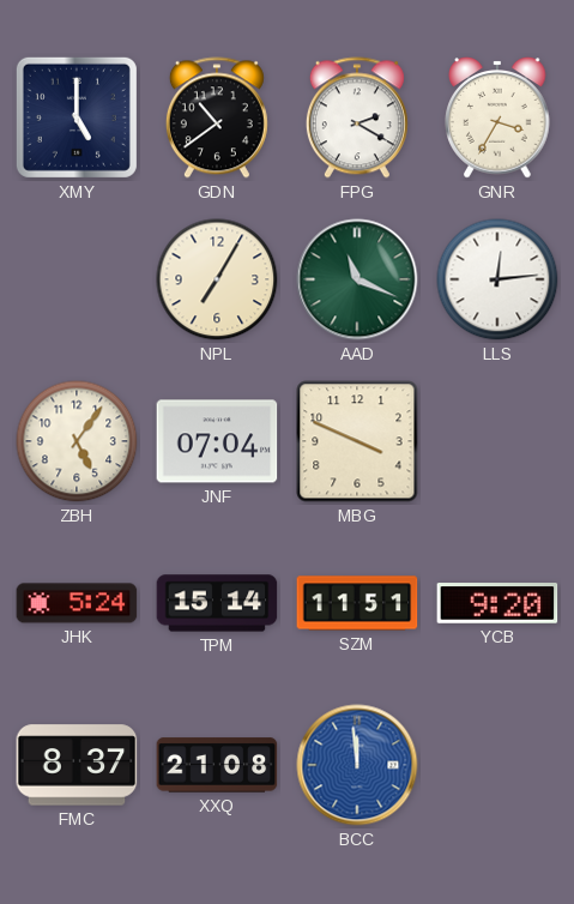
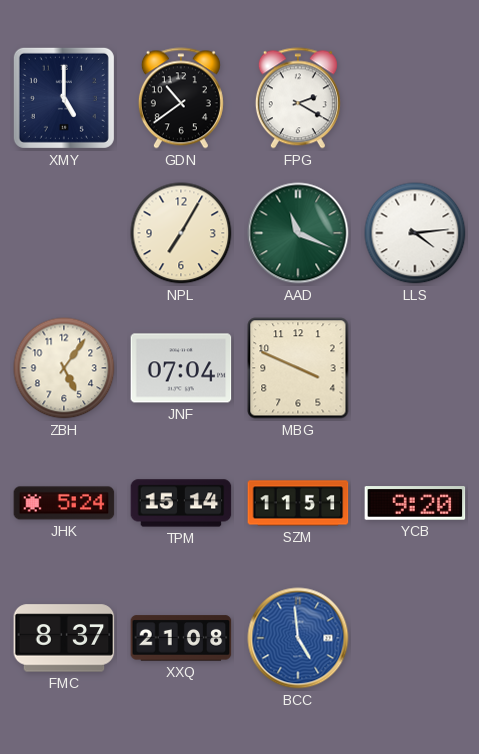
GNR: 3:35 -> none
LLS: 12:14 -> 4:14
BCC: 11:59 -> 4:59
